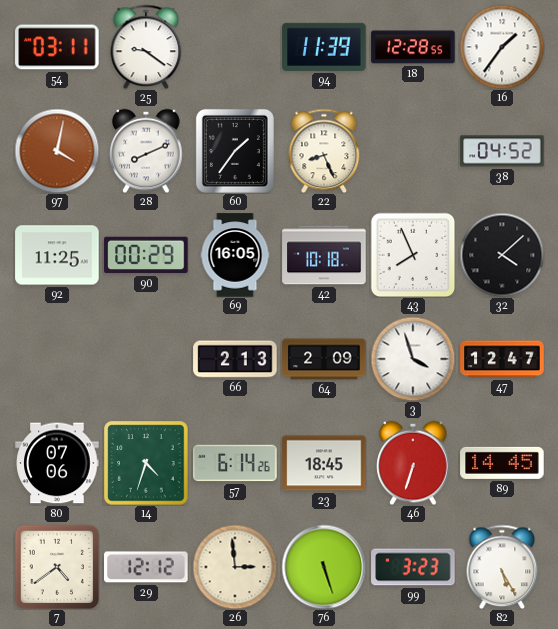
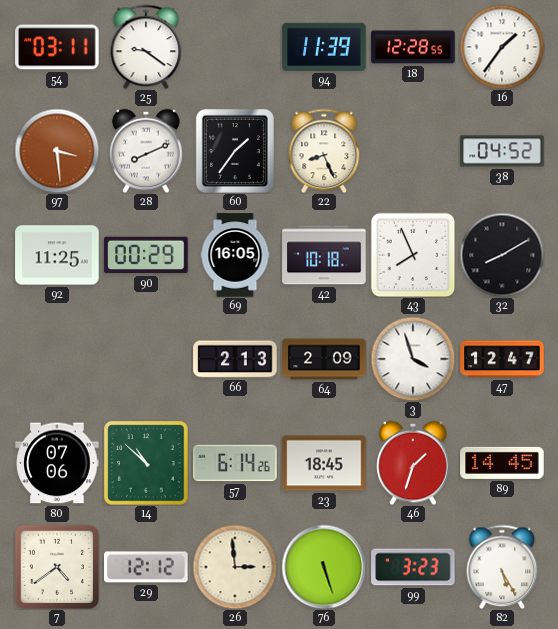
97: 4:02 -> 3:29
32: 4:08 -> 8:10
14: 4:33 -> 10:52
46: 6:33 -> 1:33
